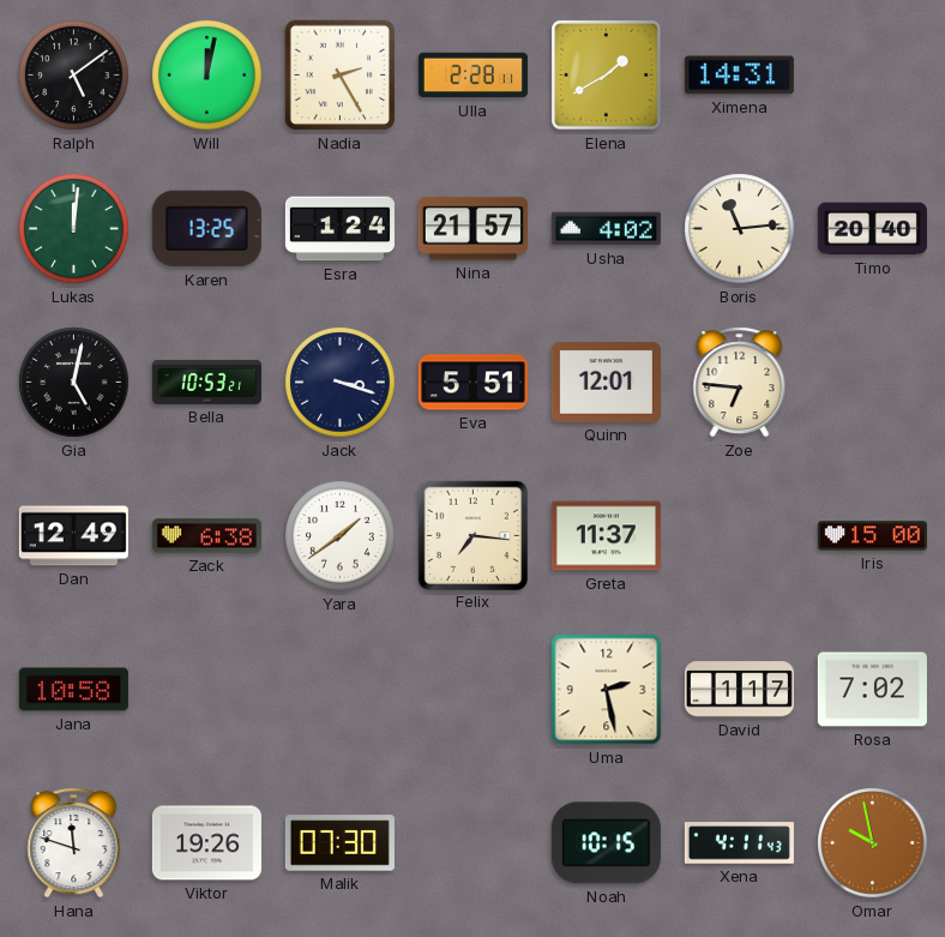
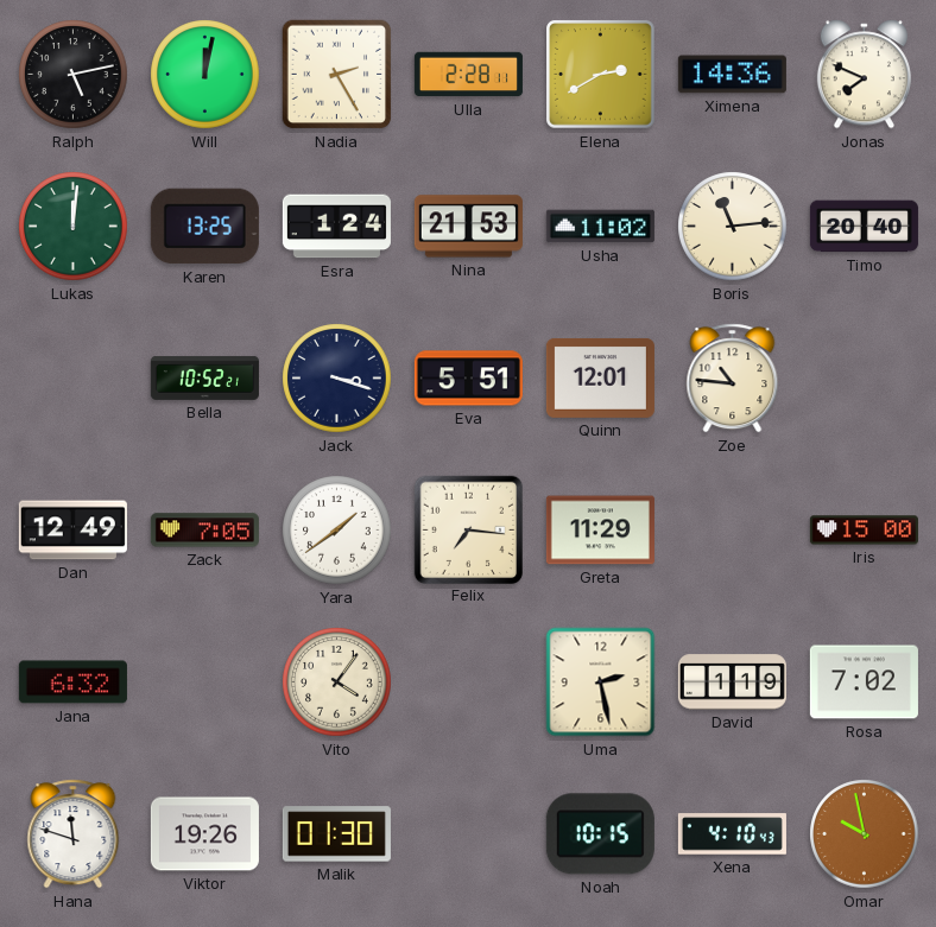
Ralph: 5:09 -> 5:13
Elena: 1:40 -> 2:40
Ximena: 14:31 -> 14:36
Jonas: none -> 7:49
Nina: 21:57 -> 21:53
Usha: 4:02 -> 11:02
Gia: 5:02 -> none
Bella: 10:53 -> 10:52
Zoe: 6:46 -> 10:46
Zack: 6:38 -> 7:05
Greta: 11:37 -> 11:29
Jana: 10:58 -> 6:32
Vito: none -> 4:06
David: 1:17 -> 1:19
Malik: 07:30 -> 01:30
Xena: 4:11 -> 4:10
